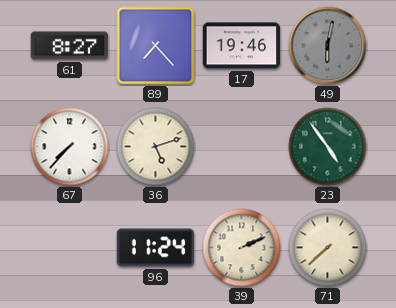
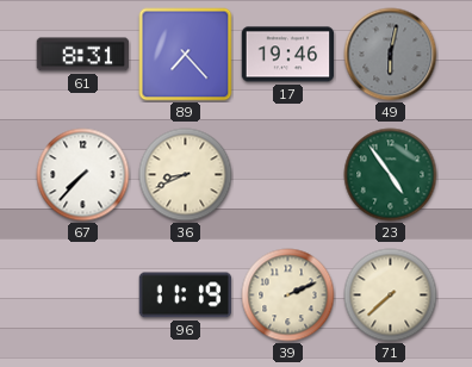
61: 8:27 -> 8:31
36: 5:12 -> 8:41
96: 11:24 -> 11:19
